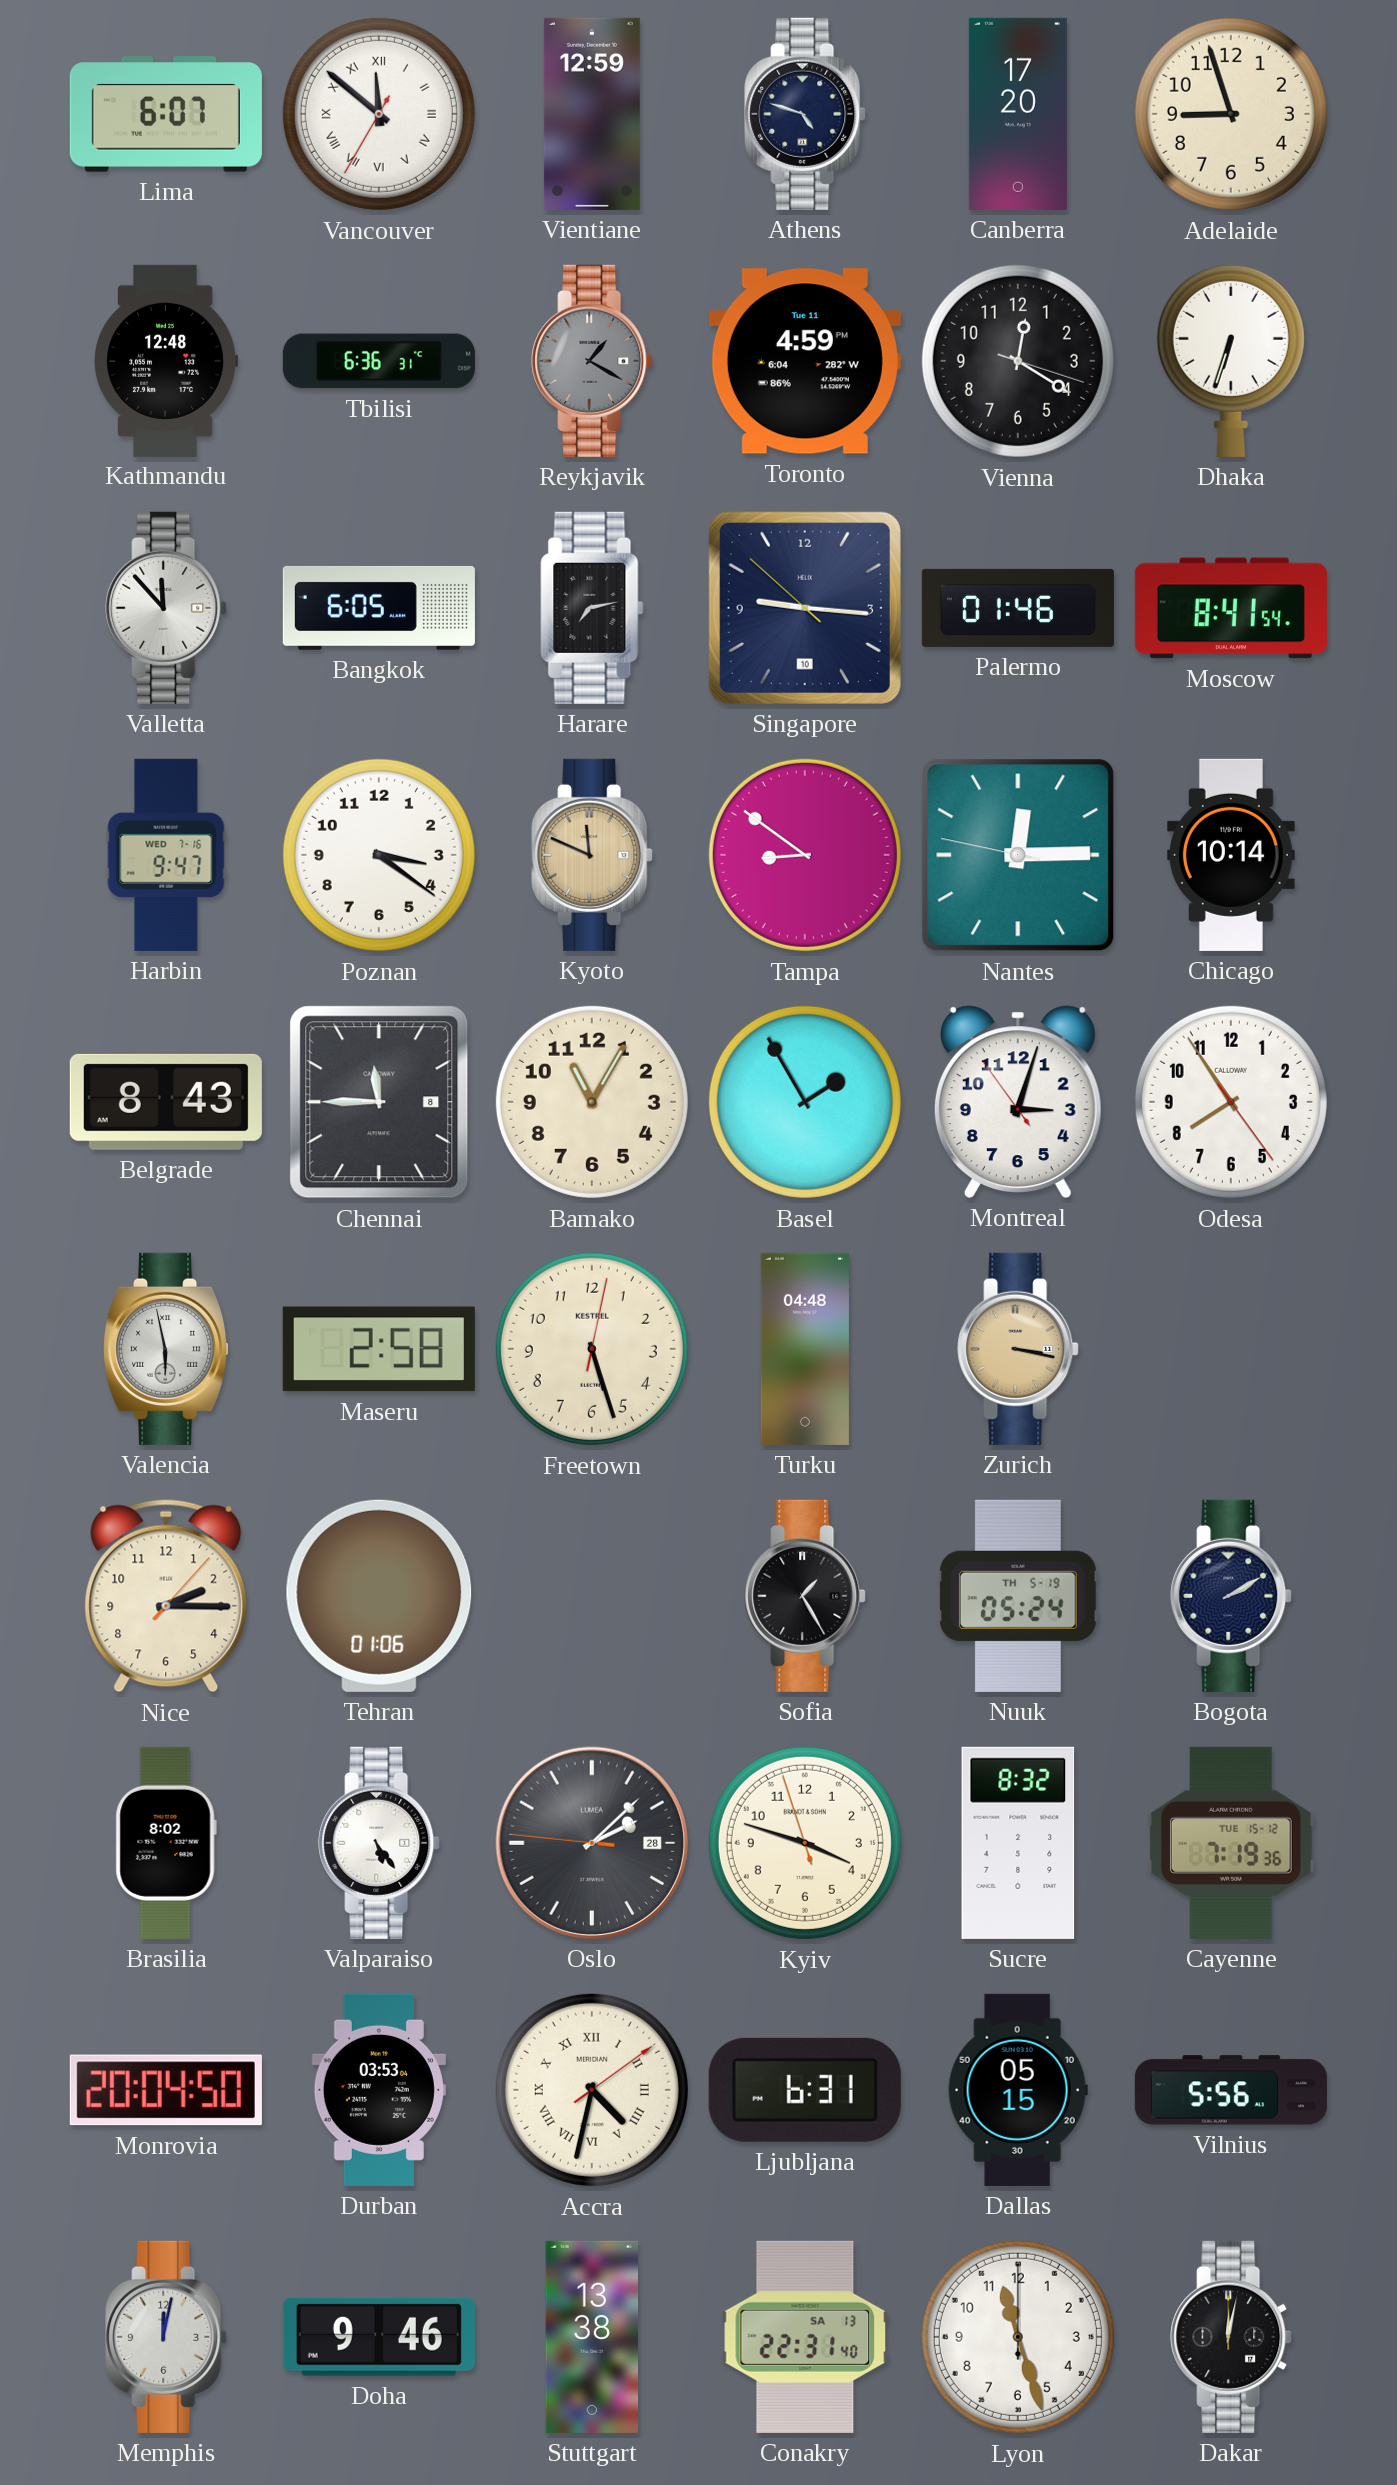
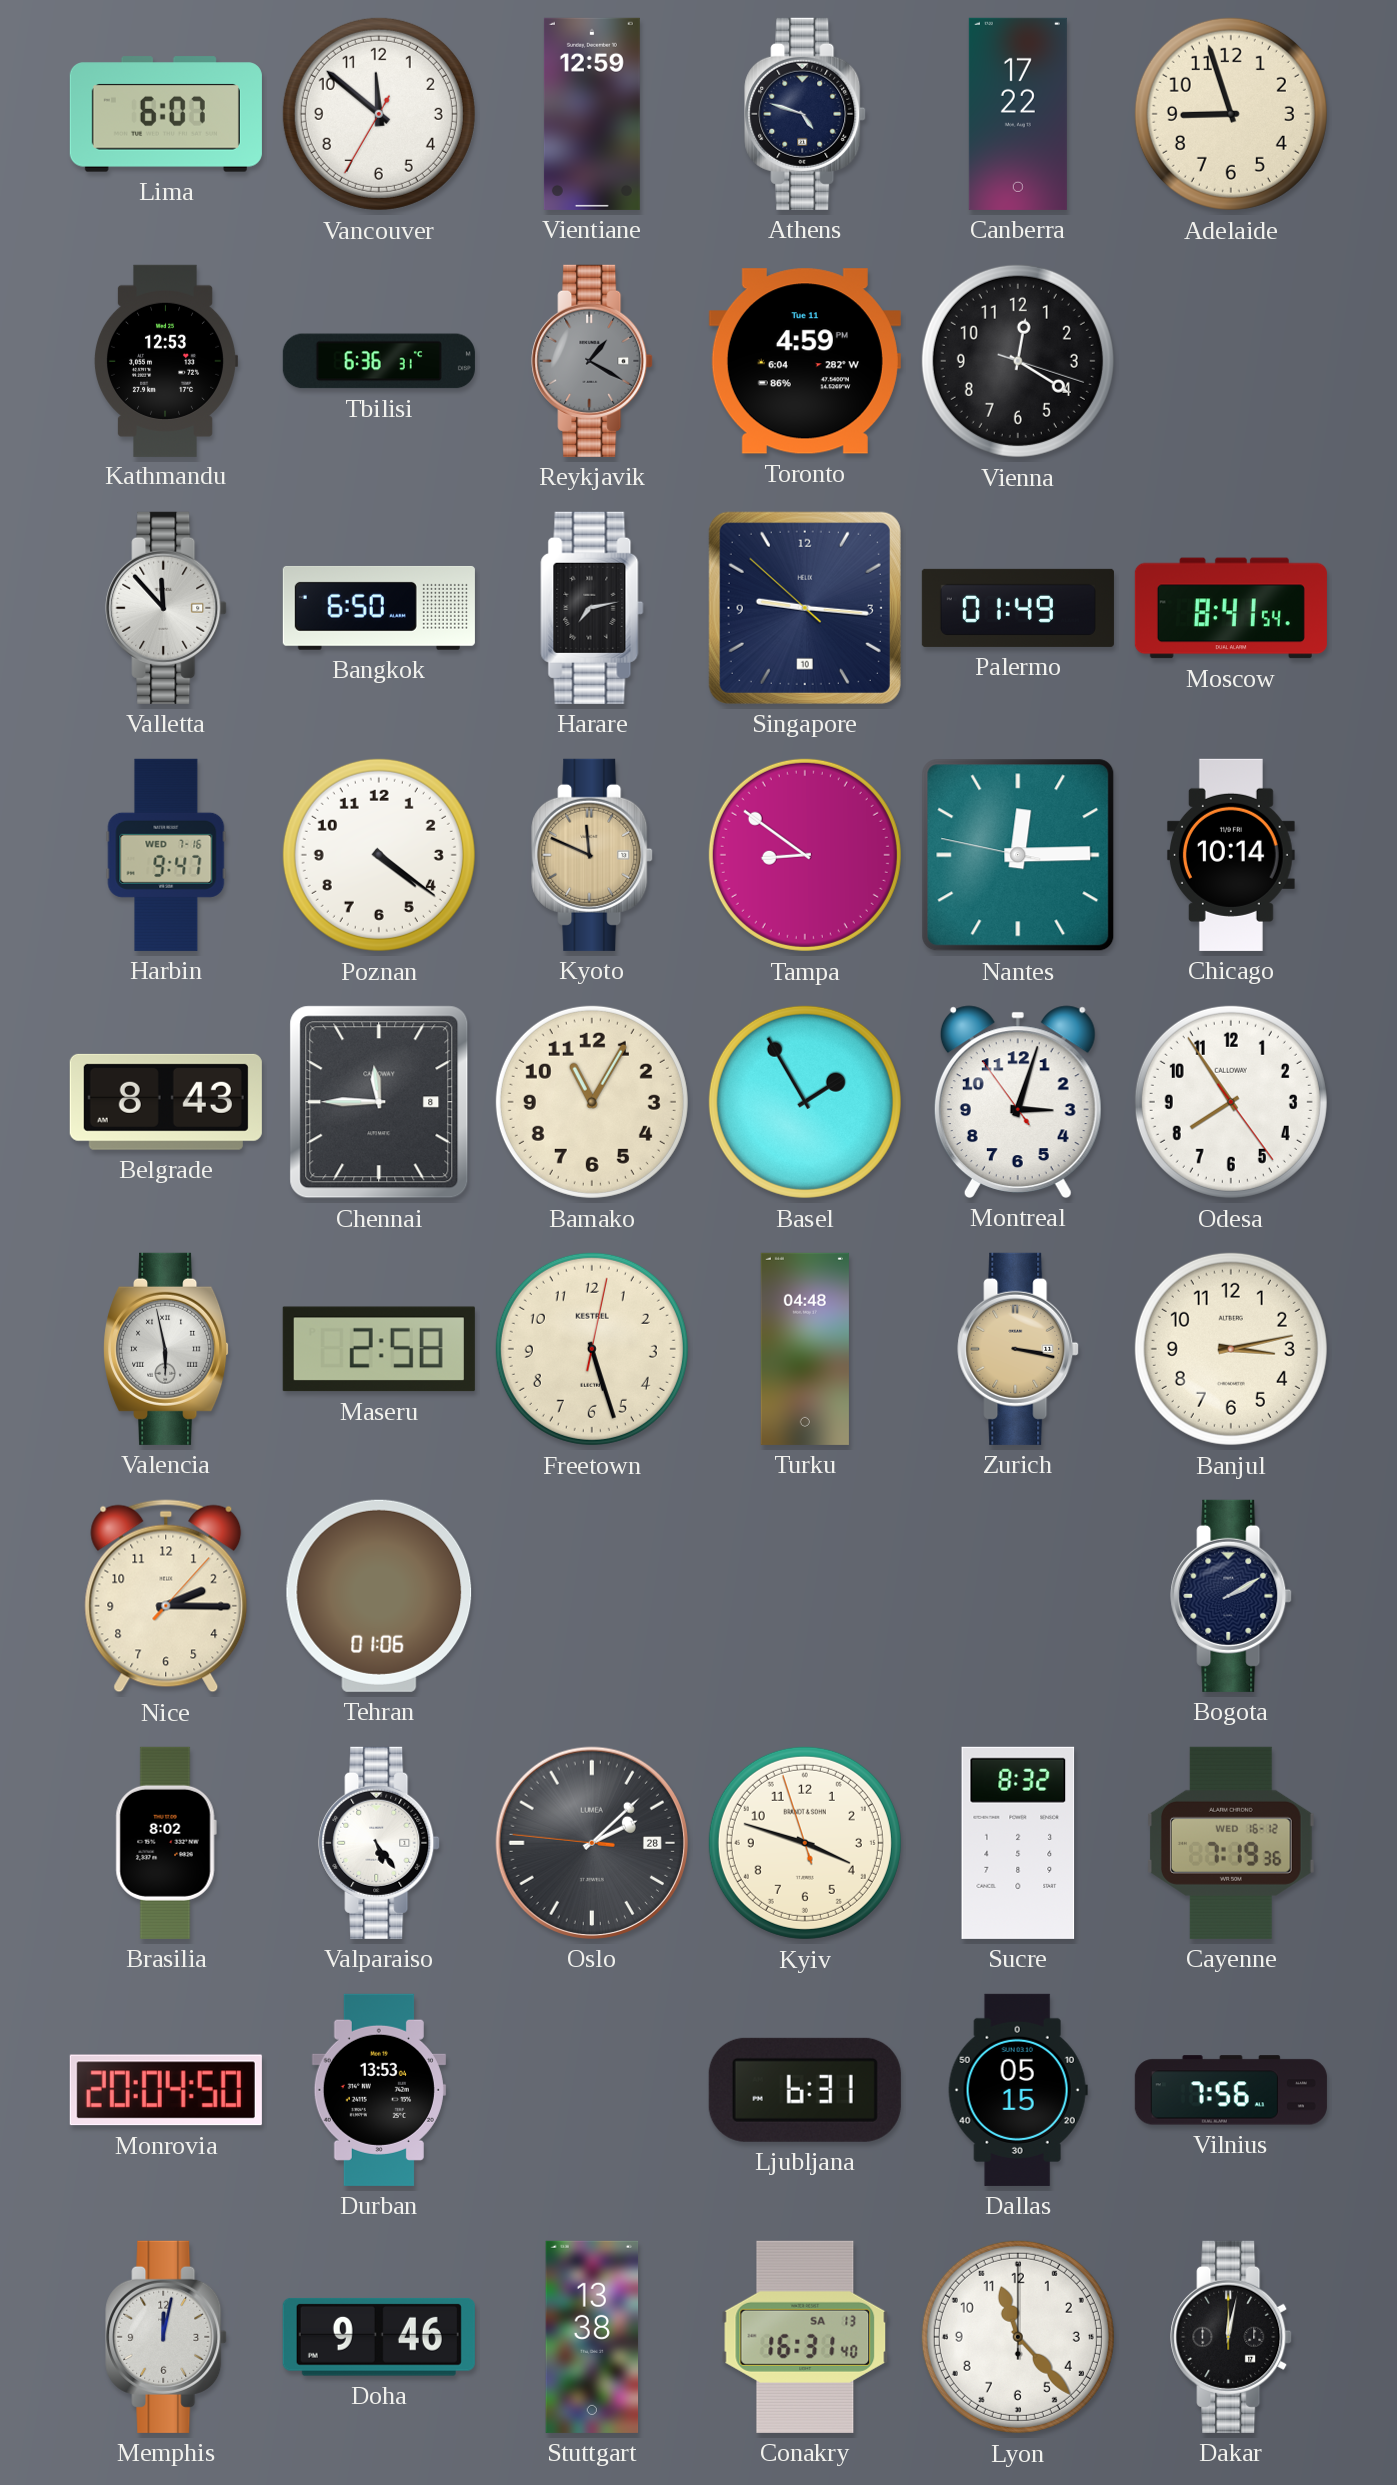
Vancouver numerals: Roman -> Arabic
Canberra: 17:20 -> 17:22
Kathmandu: 12:48 -> 12:53
Dhaka: 6:33 -> none
Bangkok: 6:05 -> 6:50
Palermo: 01:46 -> 01:49
Poznan: 3:21 -> 4:21
Banjul: none -> 3:13
Sofia: 1:25 -> none
Nuuk: 05:24 -> none
Cayenne date: TUE 15-12 -> WED 16-12
Durban: 03:53 -> 13:53
Accra: 4:32 -> none
Vilnius: 5:56 -> 7:56
Conakry: 22:31 -> 16:31
Lyon: 11:27 -> 11:23
